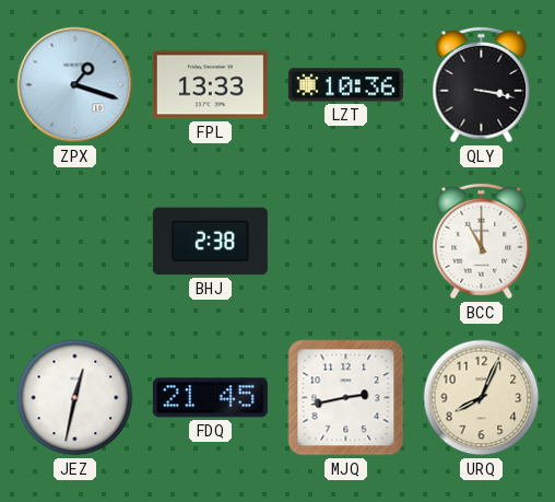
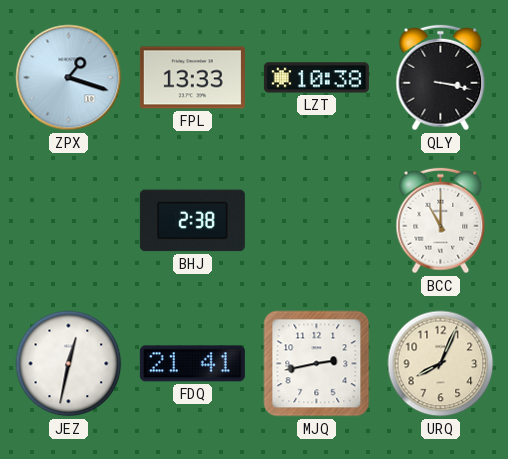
LZT: 10:36 -> 10:38
FDQ: 21:45 -> 21:41
